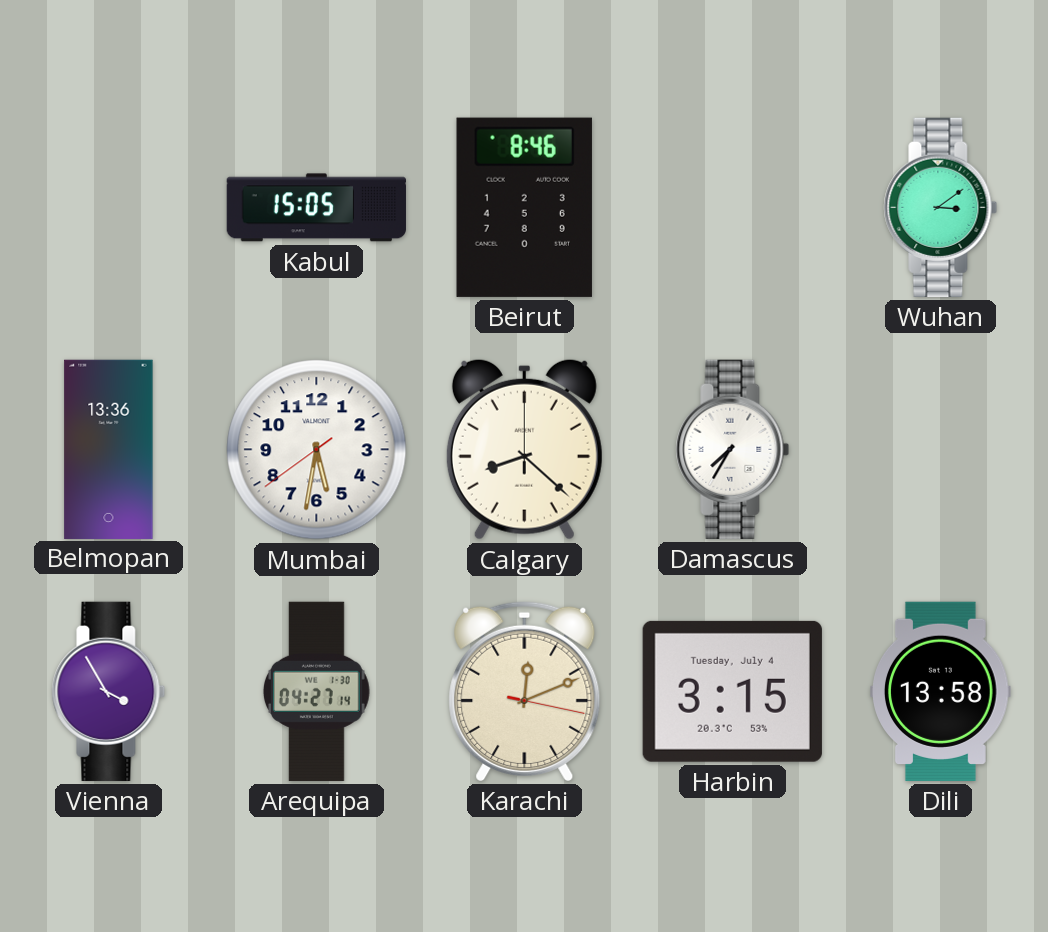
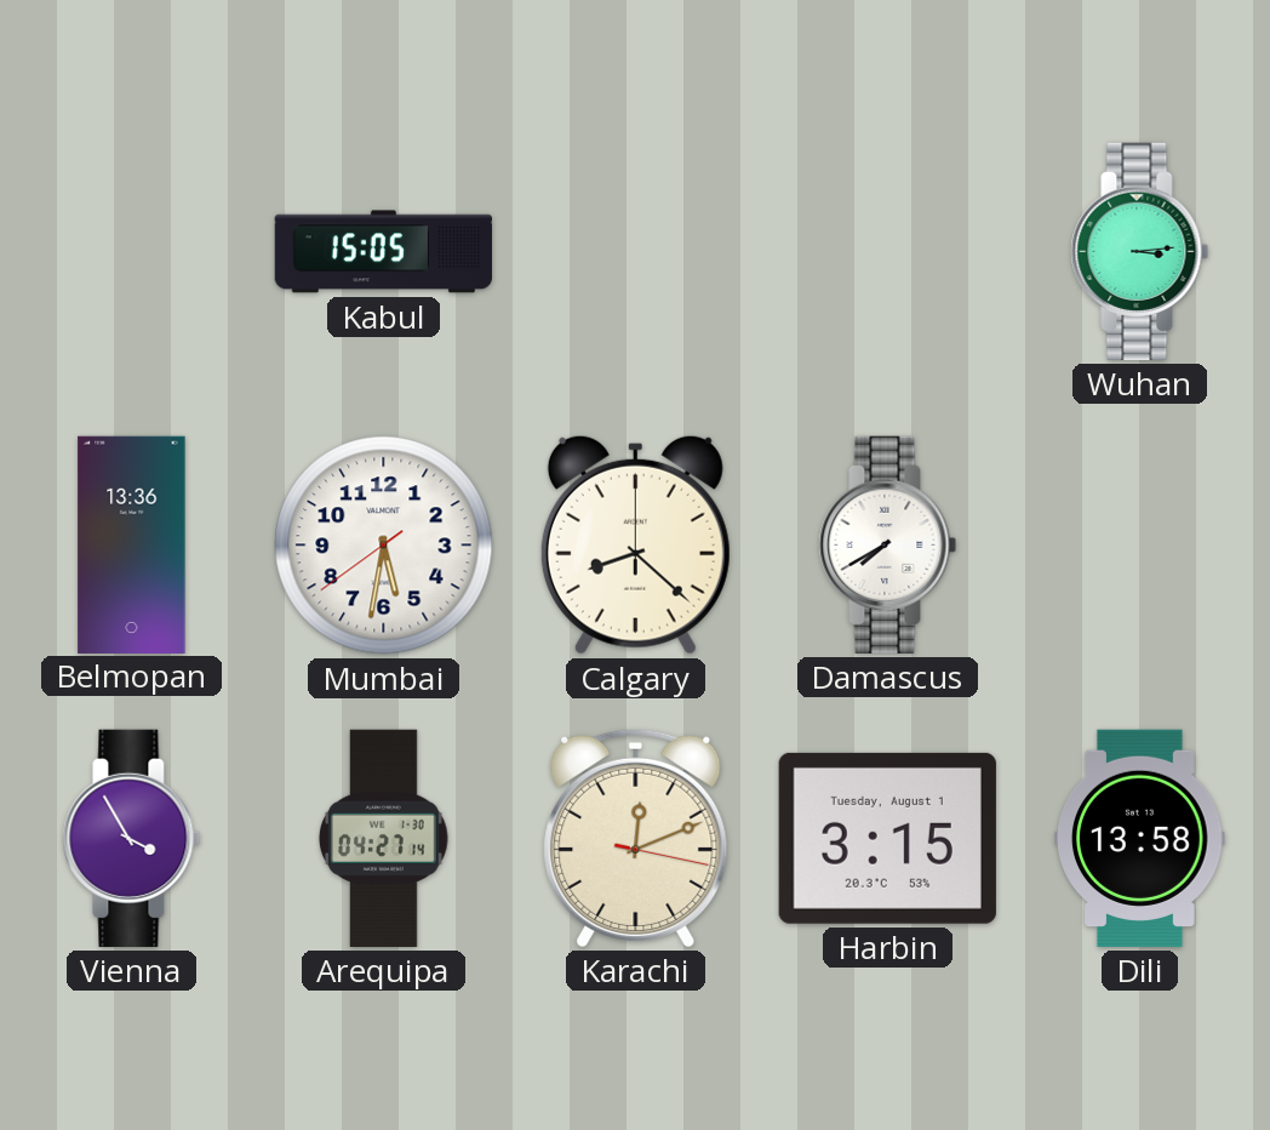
Beirut: 8:46 -> none
Wuhan: 3:09 -> 3:14
Damascus: 7:35 -> 7:40
Harbin date: Tuesday, July 4 -> Tuesday, August 1
